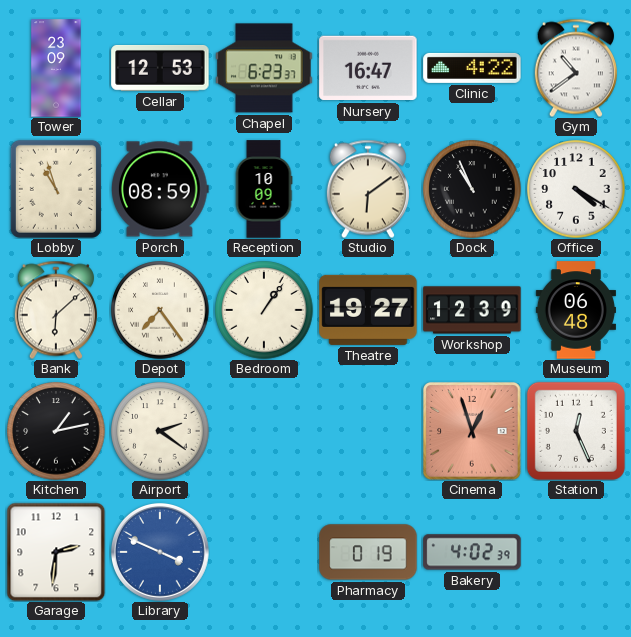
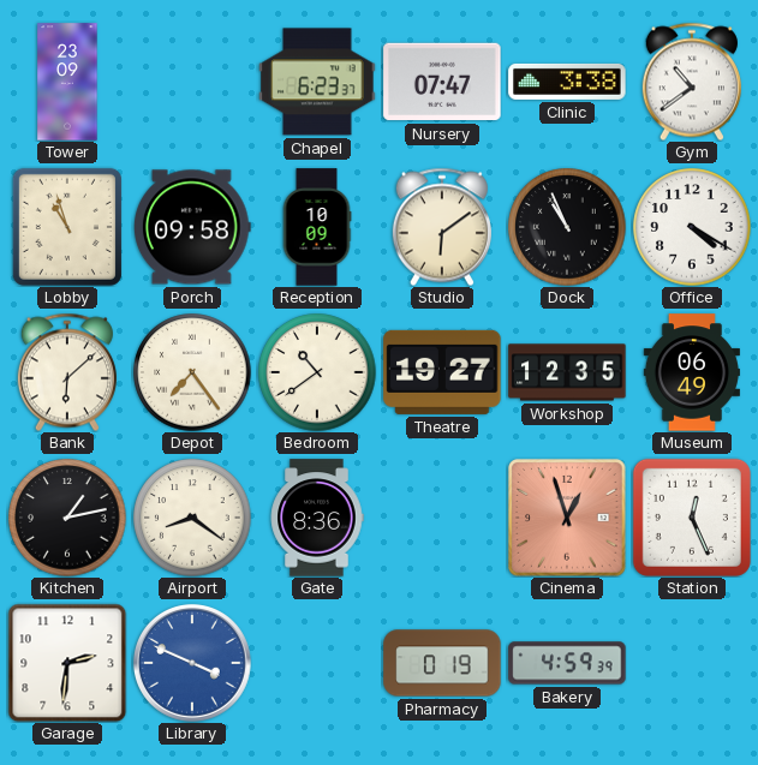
Cellar: 12:53 -> none
Nursery: 16:47 -> 07:47
Clinic: 4:22 -> 3:38
Porch: 08:59 -> 09:58
Bedroom: 1:06 -> 10:39
Workshop: 12:39 -> 12:35
Museum: 06:48 -> 06:49
Airport: 2:21 -> 8:21
Gate: none -> 8:36
Bakery: 4:02 -> 4:59
